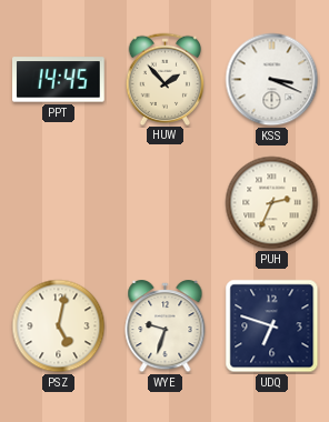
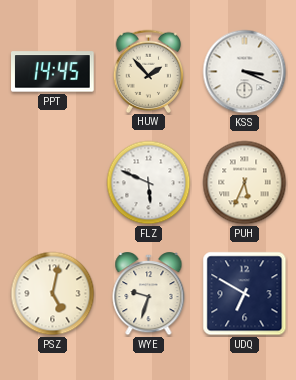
FLZ: none -> 5:49
PUH: 2:34 -> 5:34
UDQ: 6:48 -> 6:50
